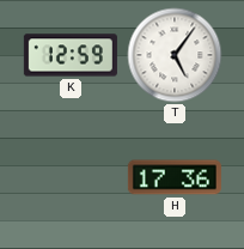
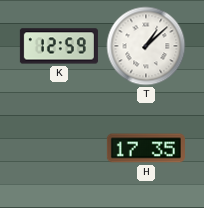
T: 5:06 -> 1:08
H: 17:36 -> 17:35
